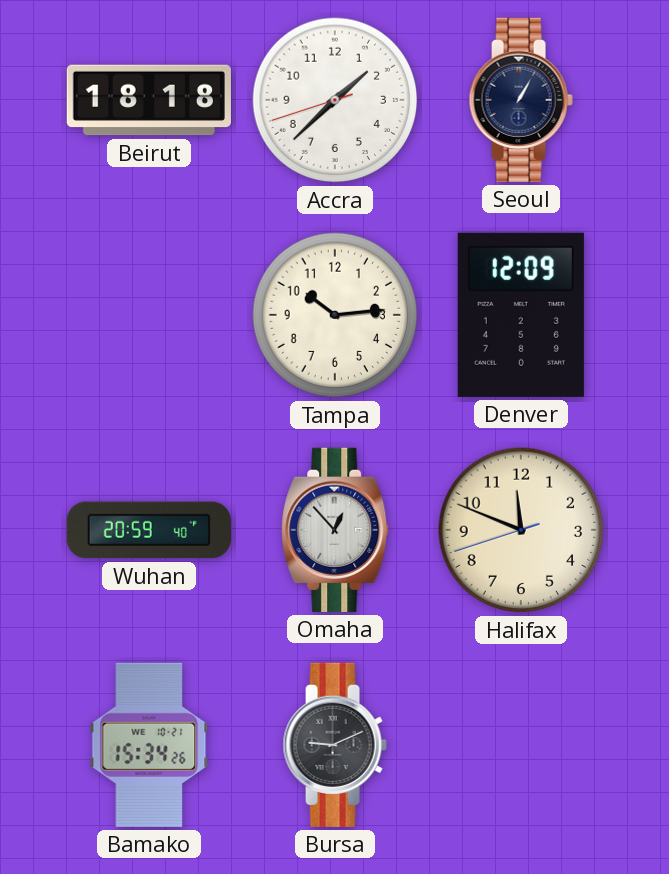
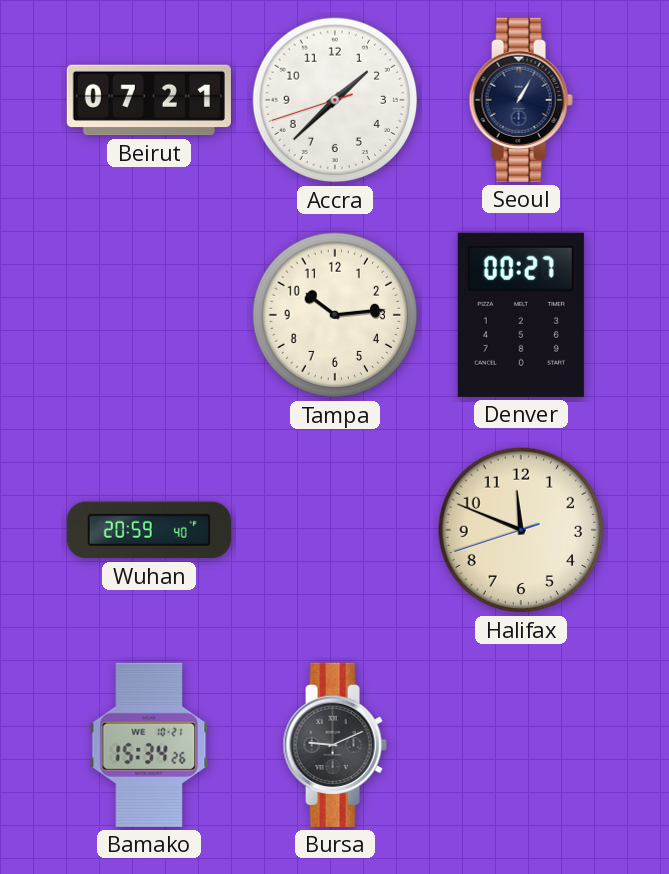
Beirut: 18:18 -> 07:21
Denver: 12:09 -> 00:27
Omaha: 12:53 -> none
